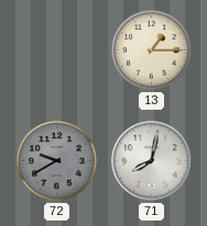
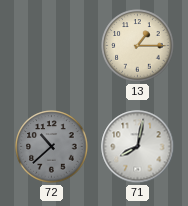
72: 9:40 -> 10:38
